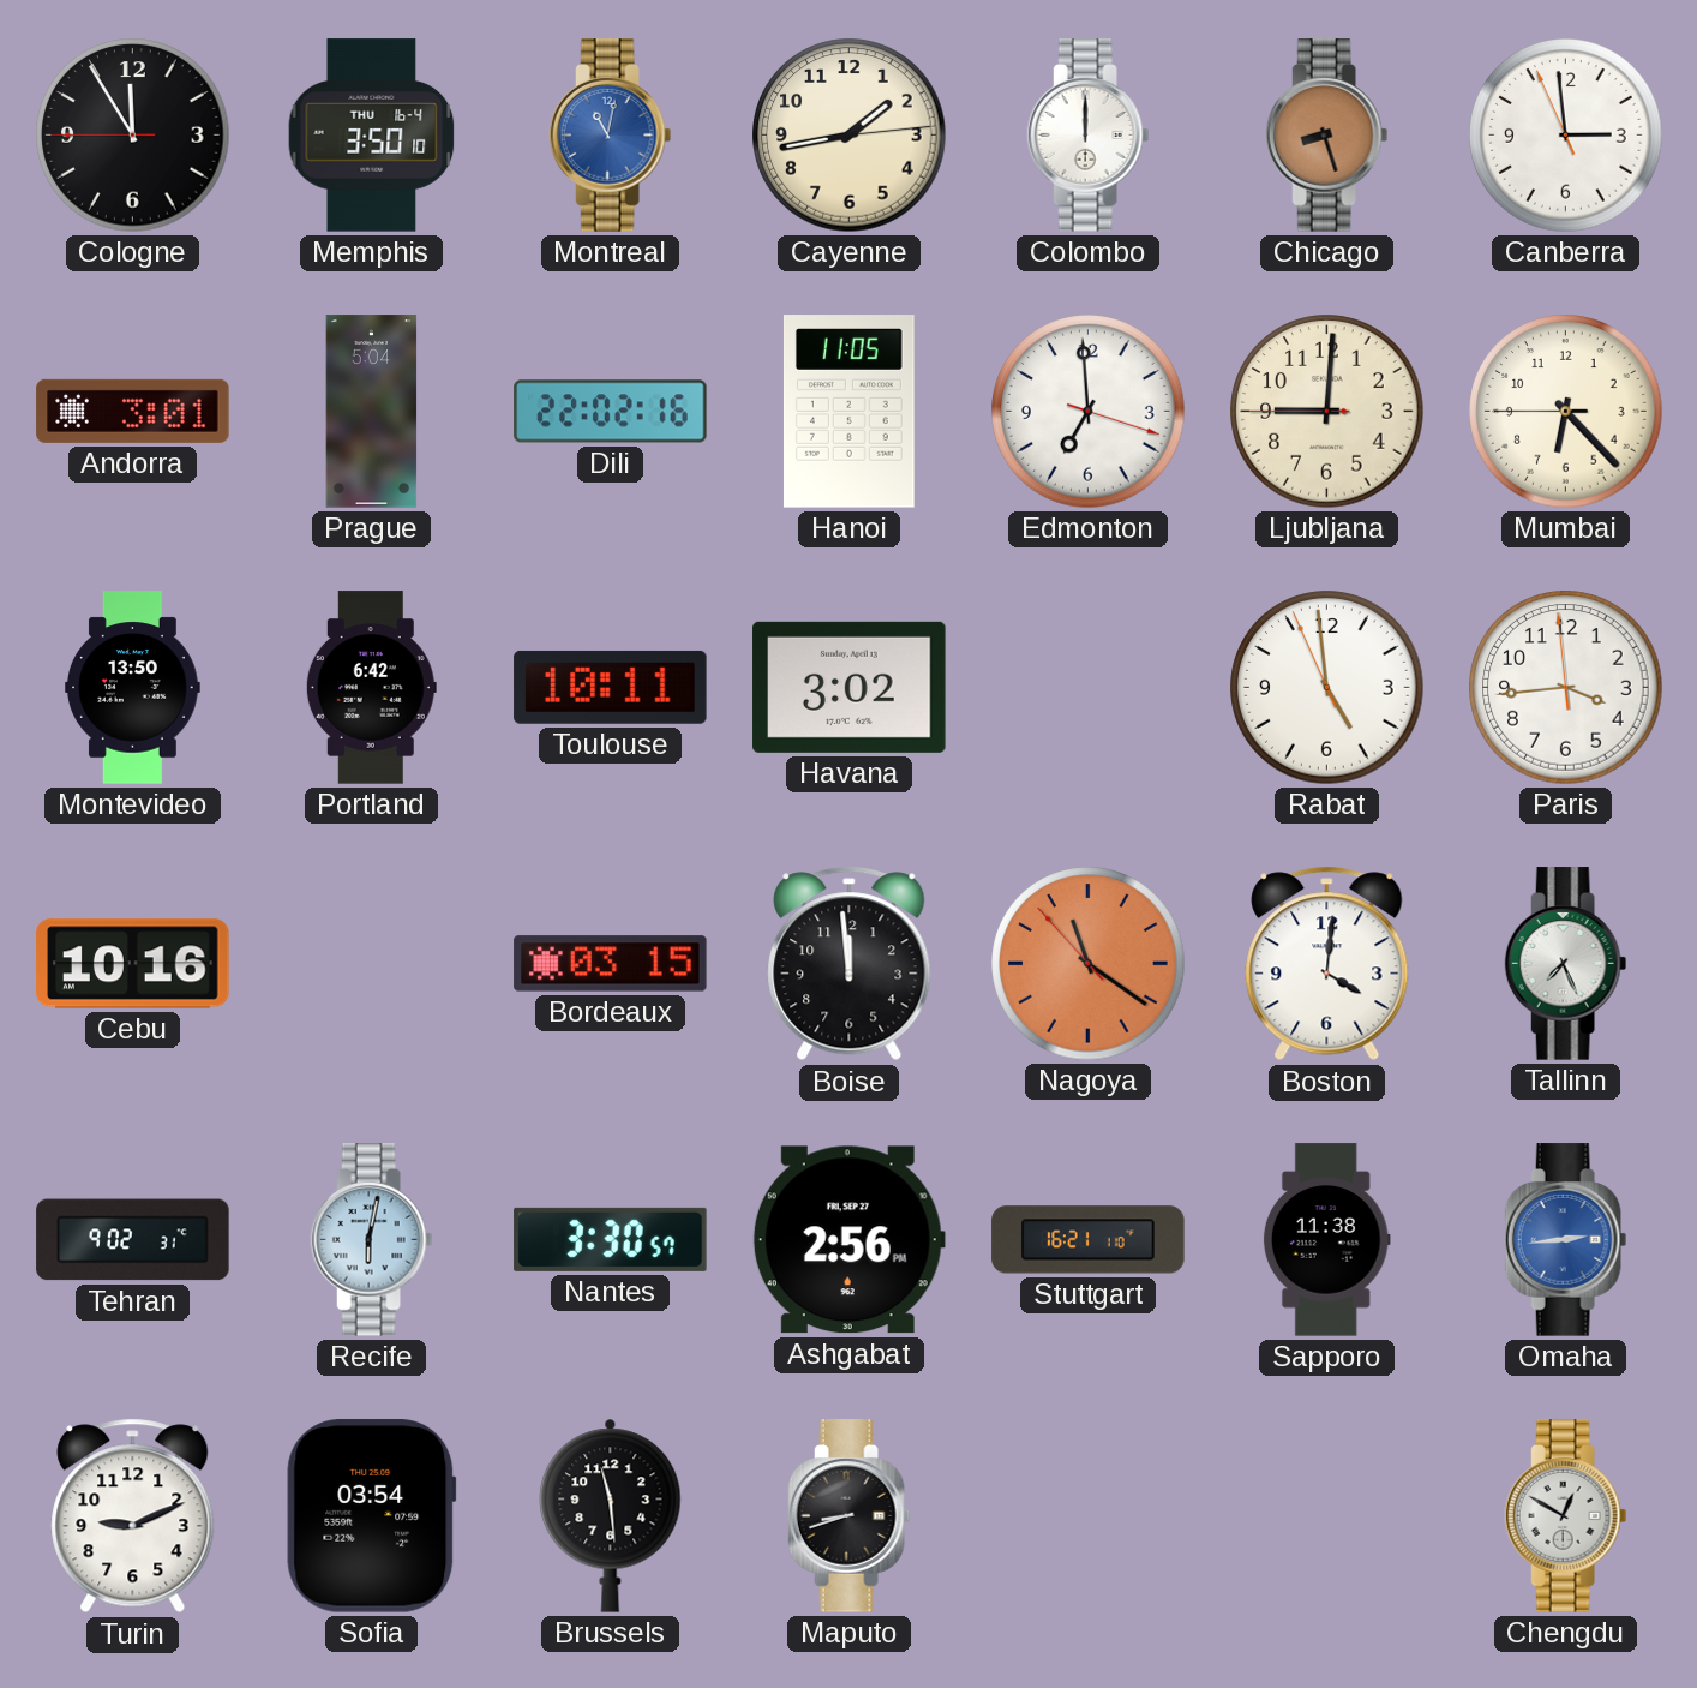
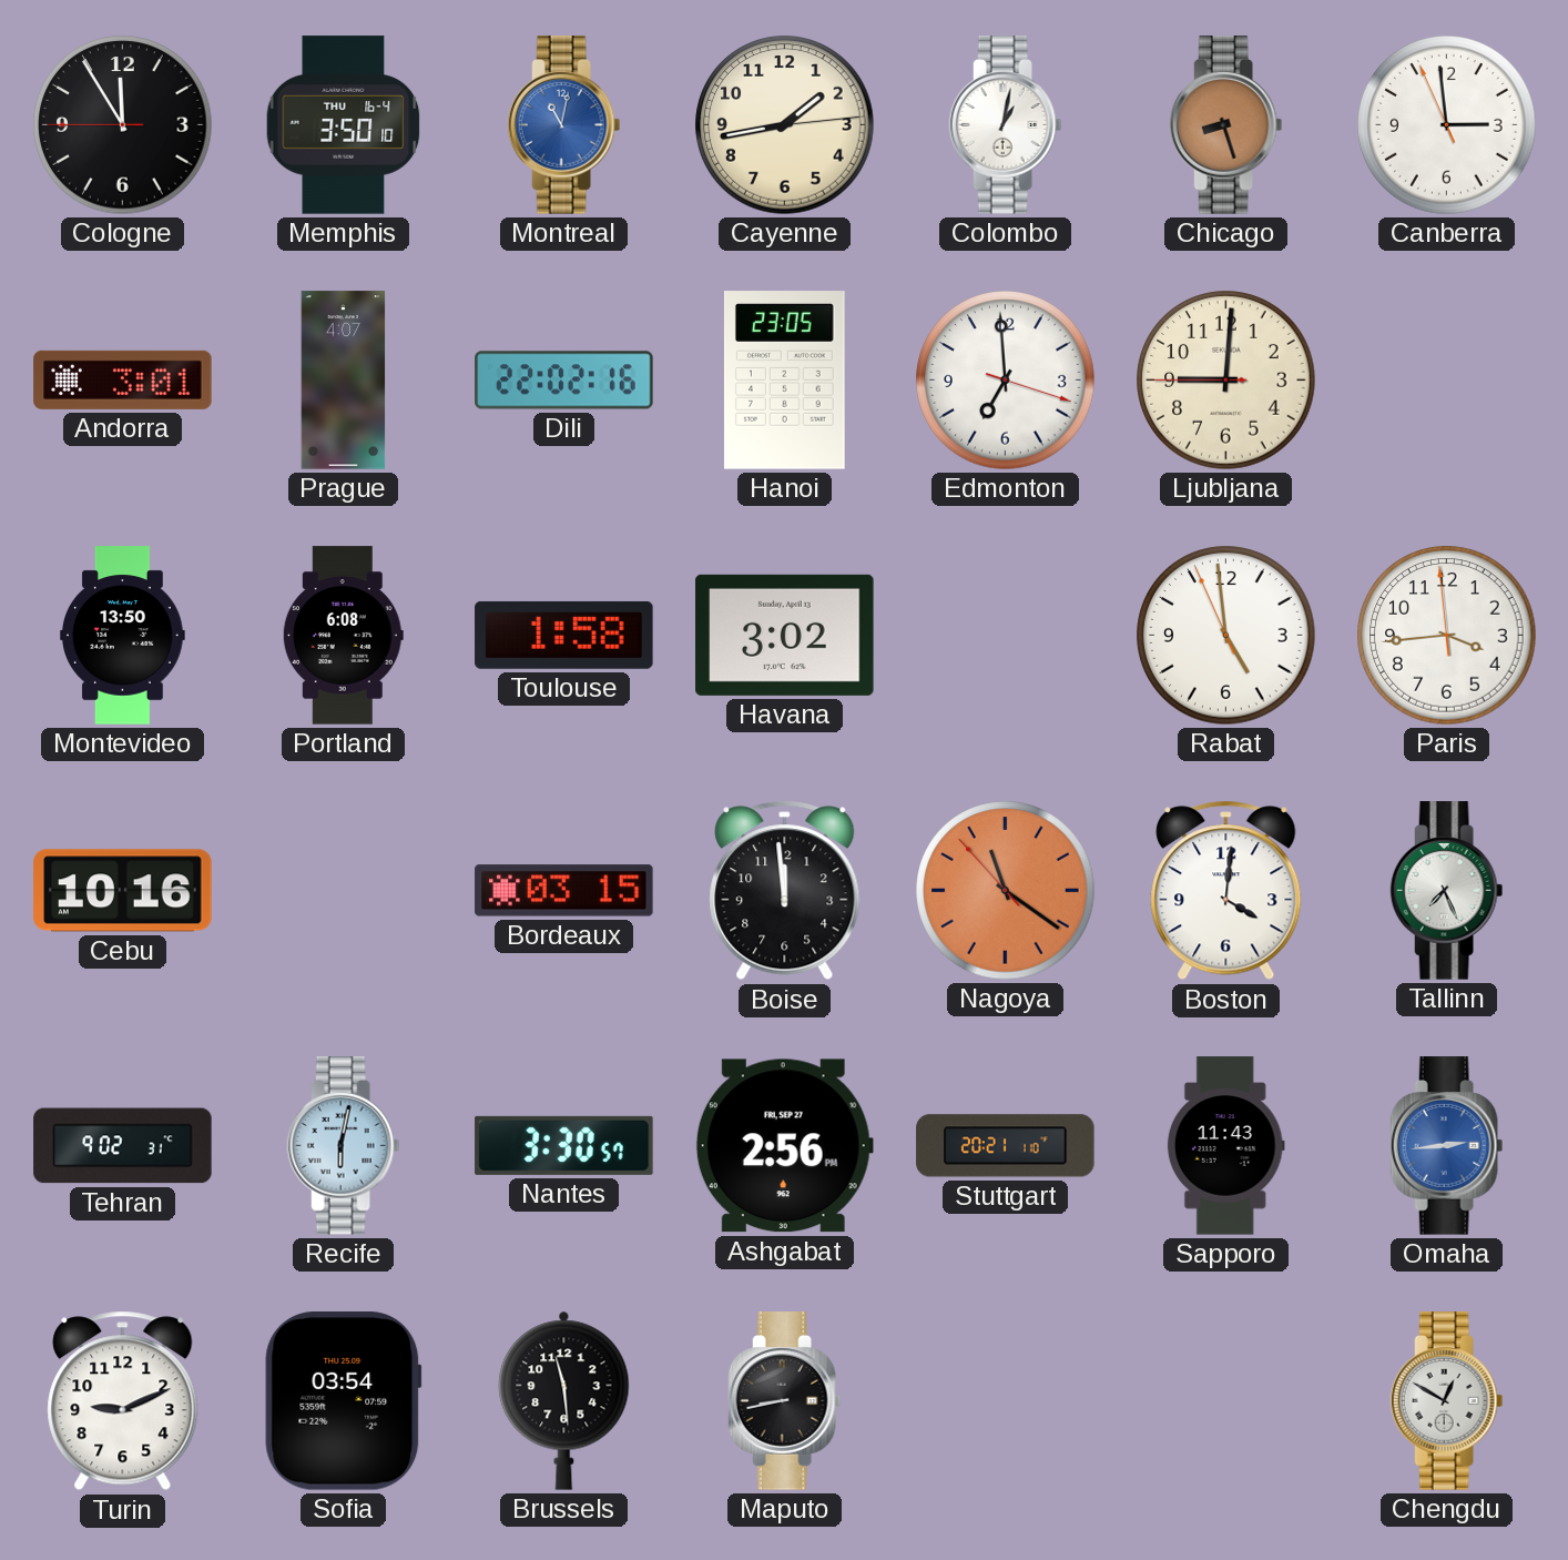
Colombo: 12:00 -> 1:02
Prague: 5:04 -> 4:07
Hanoi: 11:05 -> 23:05
Mumbai: 6:22 -> none
Portland: 6:42 -> 6:08
Toulouse: 10:11 -> 1:58
Stuttgart: 16:21 -> 20:21
Sapporo: 11:38 -> 11:43
Maputo: 8:42 -> 8:43
